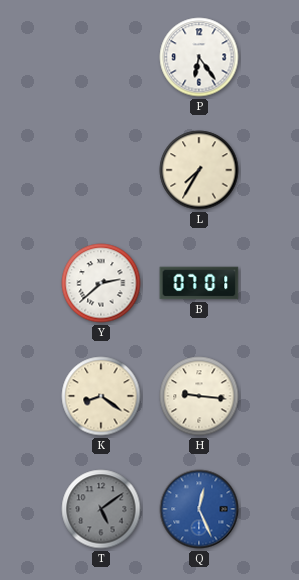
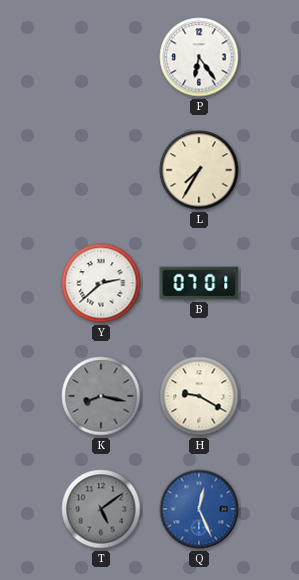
K: 8:21 -> 8:17
K dial: cream -> grey
H: 9:16 -> 9:20
